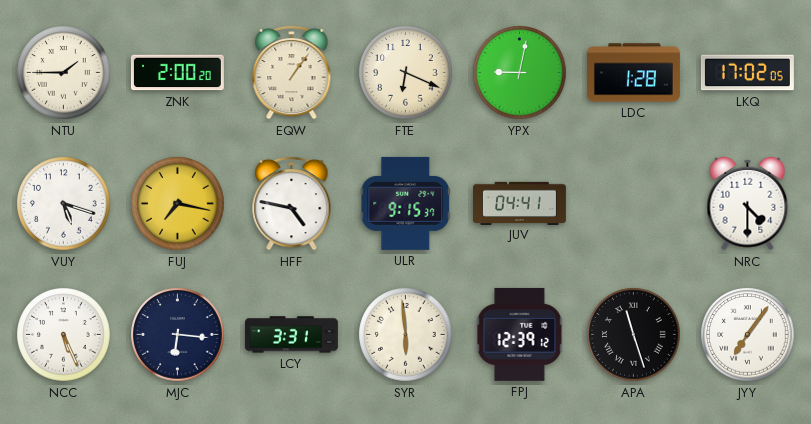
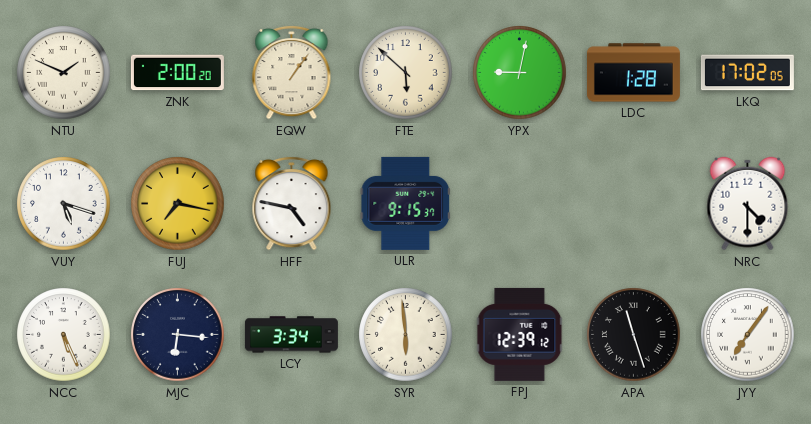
NTU: 1:45 -> 1:49
FTE: 6:19 -> 5:52
JUV: 04:41 -> none
LCY: 3:31 -> 3:34
